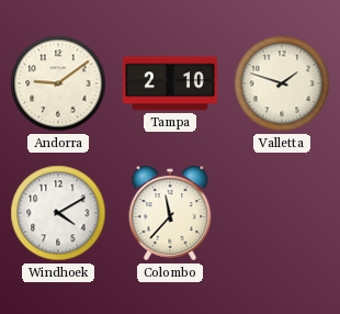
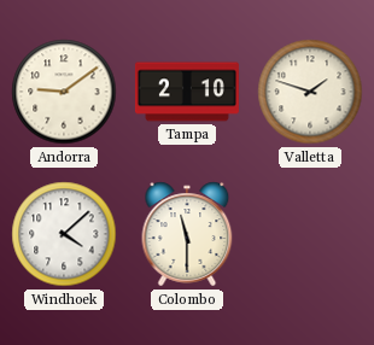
Windhoek: 4:10 -> 4:08
Colombo: 11:37 -> 11:30
